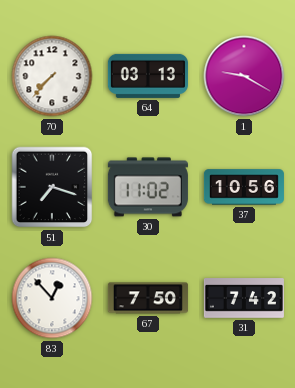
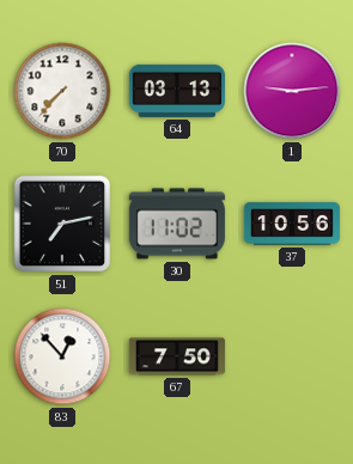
1: 9:20 -> 9:14
51: 7:18 -> 7:13
31: 7:42 -> none
